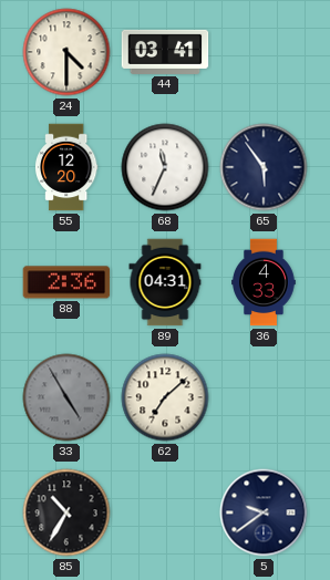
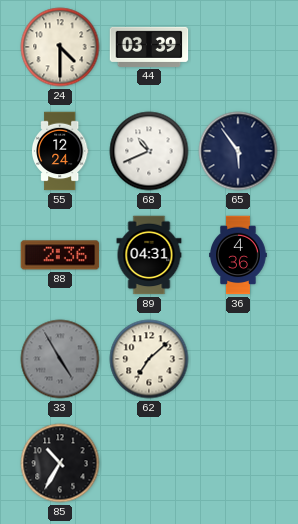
44: 03:41 -> 03:39
55: 12:20 -> 12:24
68: 11:34 -> 10:41
36: 4:33 -> 4:36
5: 9:39 -> none
